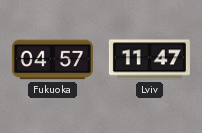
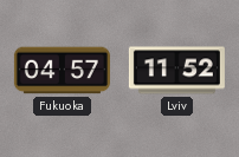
Lviv: 11:47 -> 11:52
